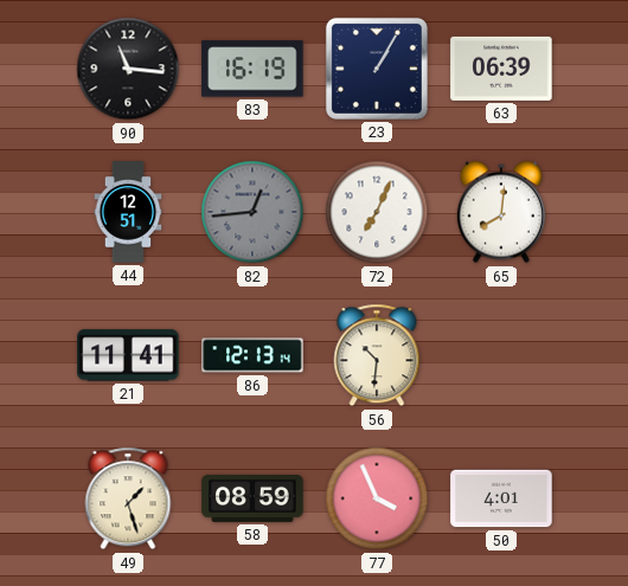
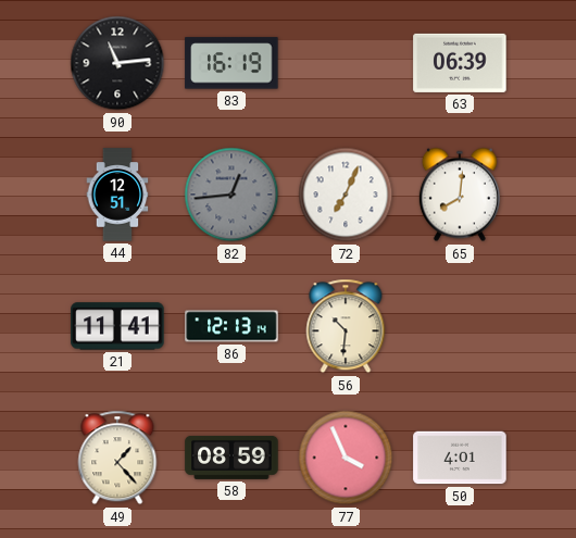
90: 11:16 -> 11:14
23: 1:05 -> none
49: 1:27 -> 1:23
